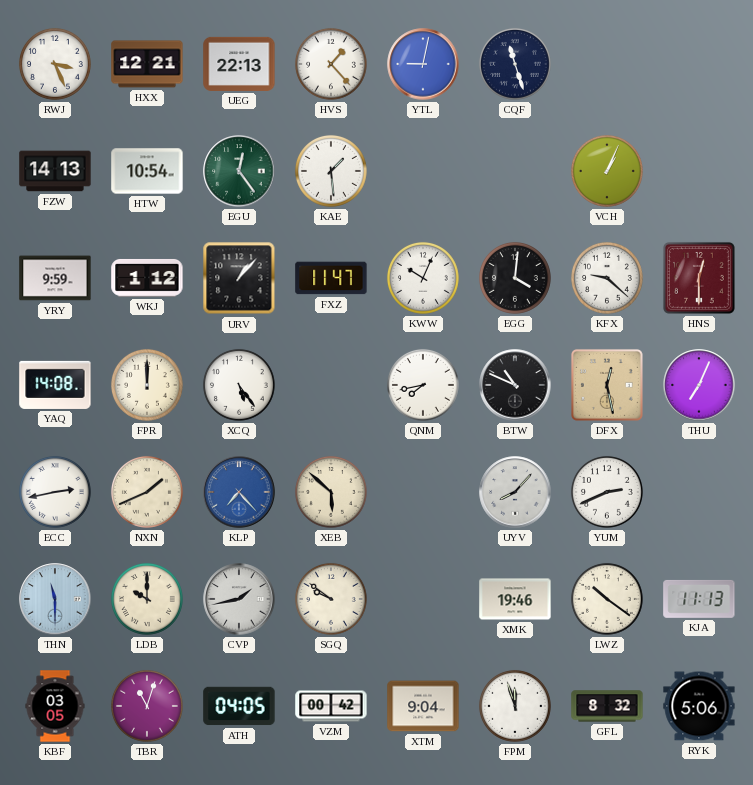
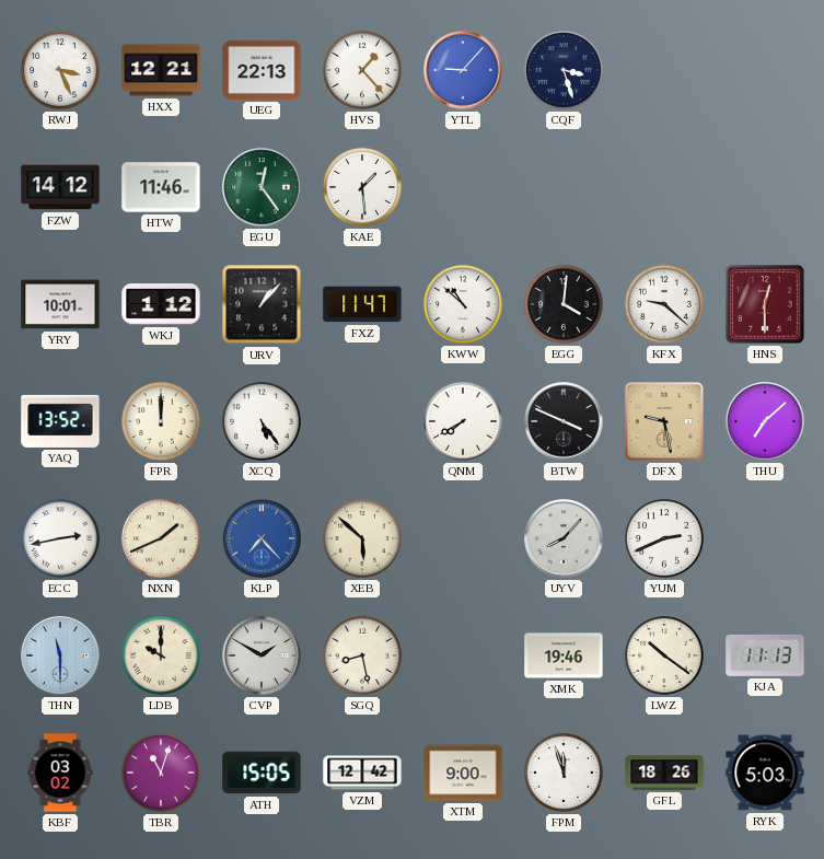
YTL: 9:02 -> 9:07
CQF: 11:27 -> 3:27
FZW: 14:13 -> 14:12
HTW: 10:54 -> 11:46
VCH: 1:04 -> none
YRY: 9:59 -> 10:01
KWW: 10:04 -> 10:52
YAQ: 14:08 -> 13:52
QNM: 7:43 -> 7:40
BTW: 10:49 -> 3:49
DFX: 12:28 -> 9:28
THU: 7:04 -> 7:08
CVP: 1:43 -> 1:50
SGQ: 9:51 -> 8:28
KBF: 03:05 -> 03:02
ATH: 04:05 -> 15:05
VZM: 00:42 -> 12:42
XTM: 9:04 -> 9:00
GFL: 8:32 -> 18:26
RYK: 5:06 -> 5:03
